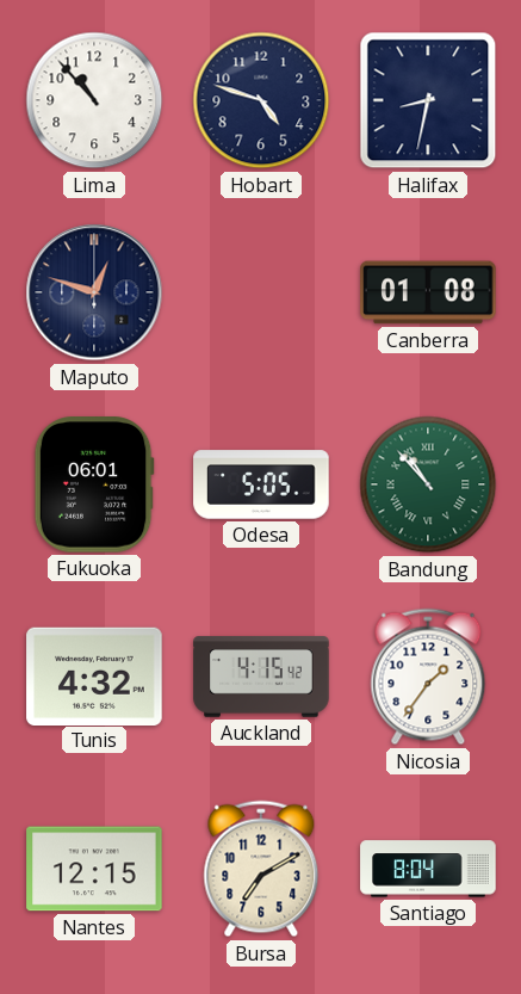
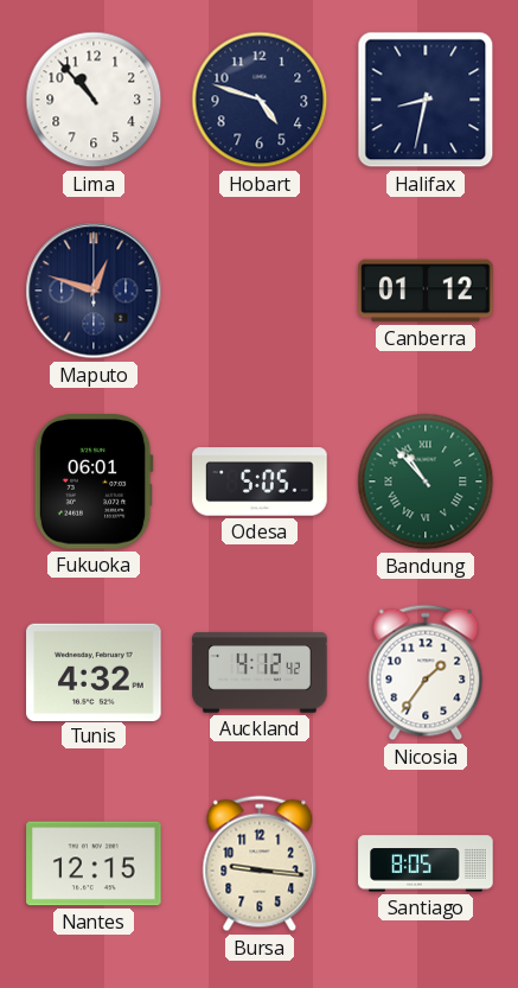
Canberra: 01:08 -> 01:12
Auckland: 4:15 -> 4:12
Bursa: 7:10 -> 9:16
Santiago: 8:04 -> 8:05
